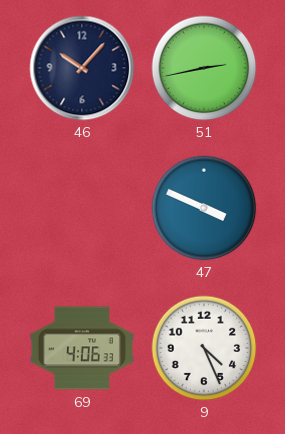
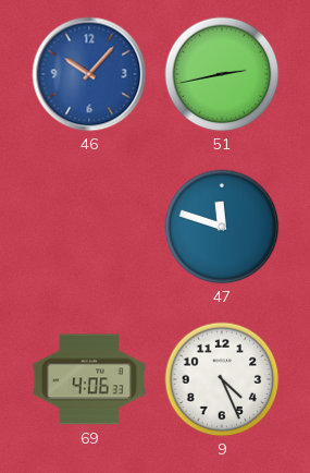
46 dial: navy -> blue
47: 3:49 -> 11:48
